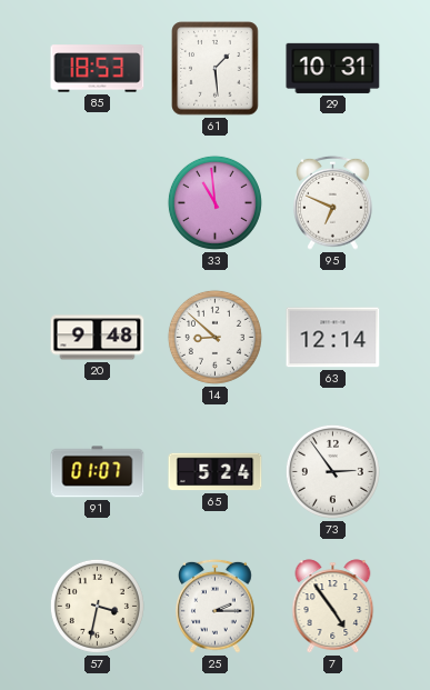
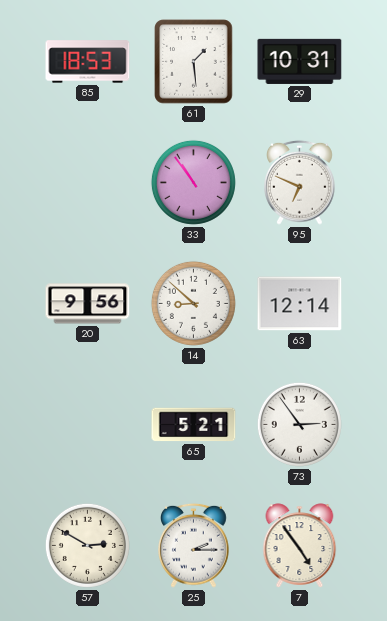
33: 10:59 -> 10:54
20: 9:48 -> 9:56
91: 01:07 -> none
65: 5:24 -> 5:21
57: 3:32 -> 2:50
